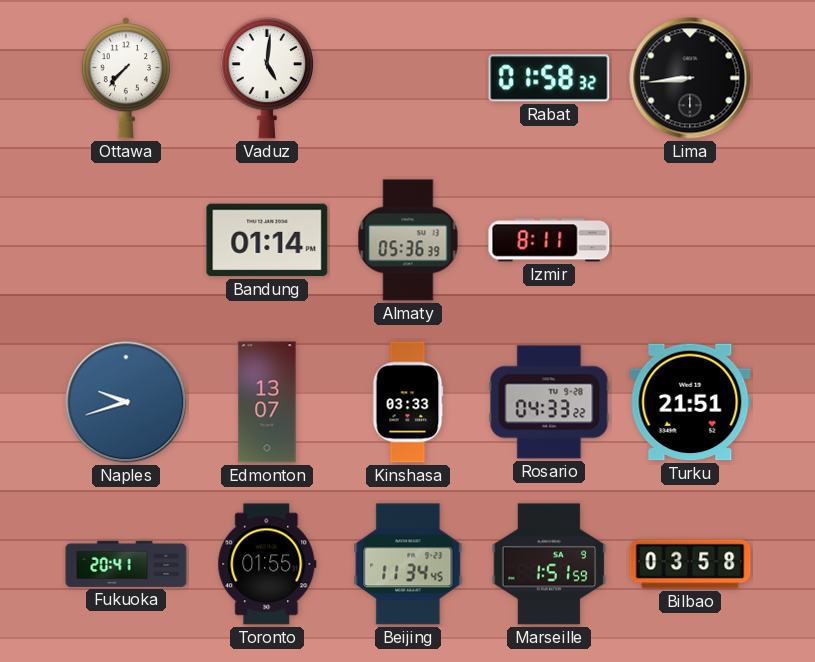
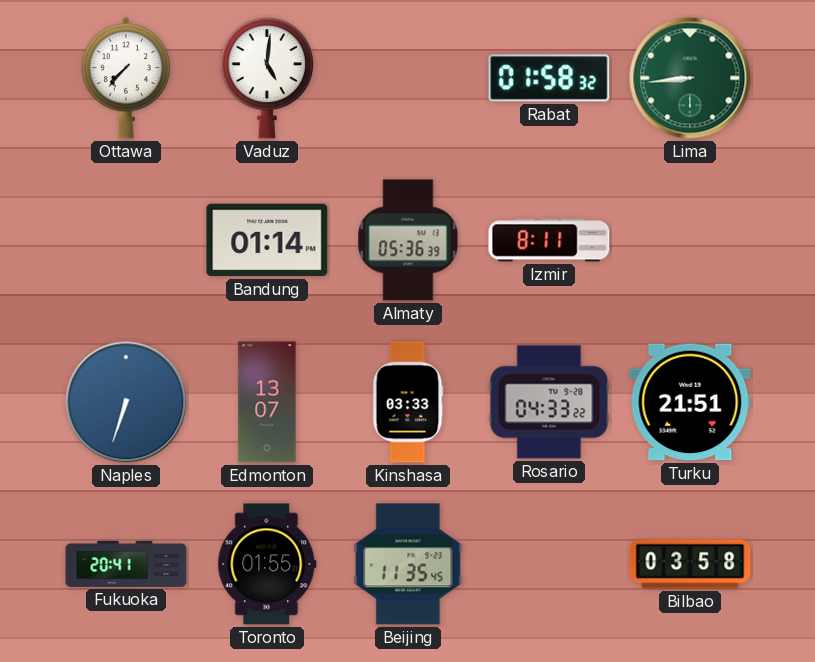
Lima dial: black -> green
Naples: 9:42 -> 6:33
Beijing: 11:34 -> 11:35
Marseille: 1:51 -> none
